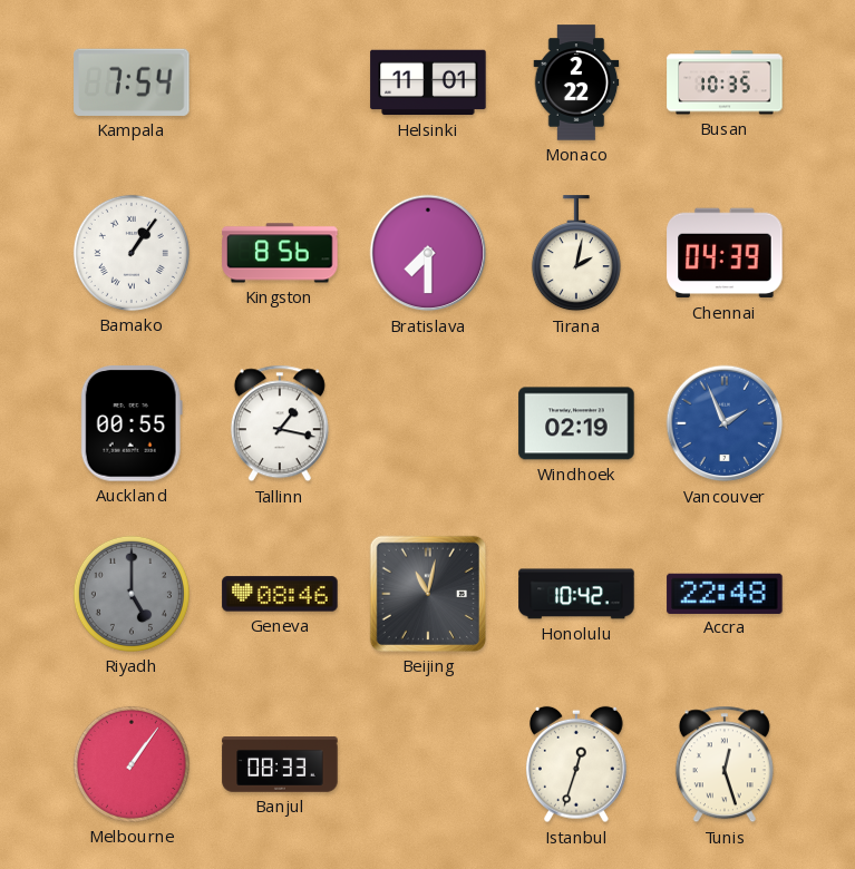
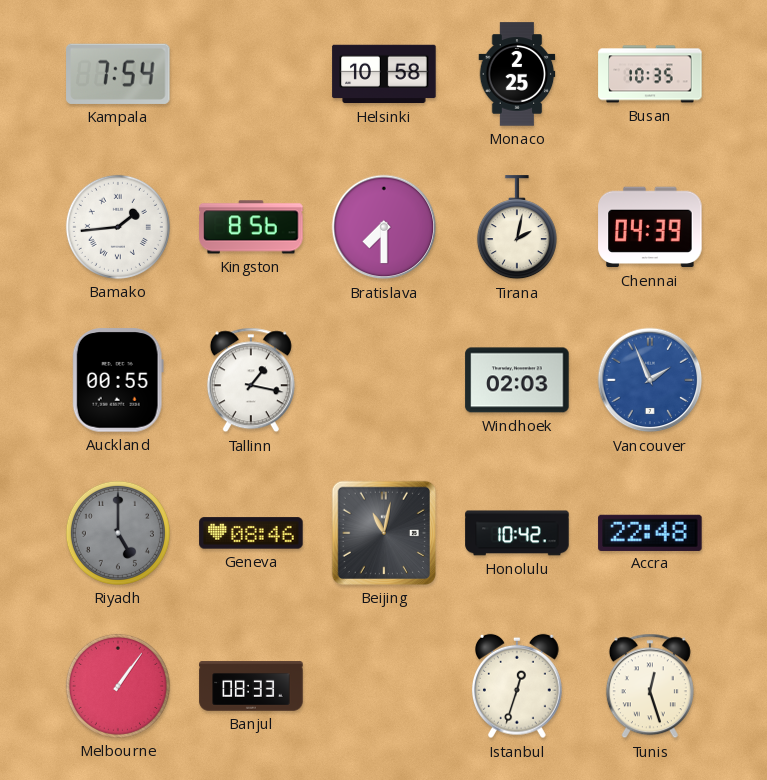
Helsinki: 11:01 -> 10:58
Monaco: 2:22 -> 2:25
Bamako: 1:06 -> 1:44
Windhoek: 02:19 -> 02:03
